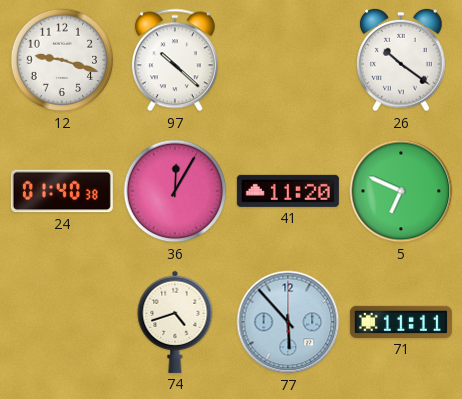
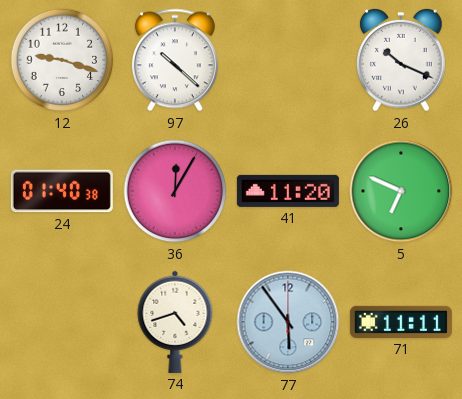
26: 10:21 -> 10:19
77: 5:53 -> 5:54
